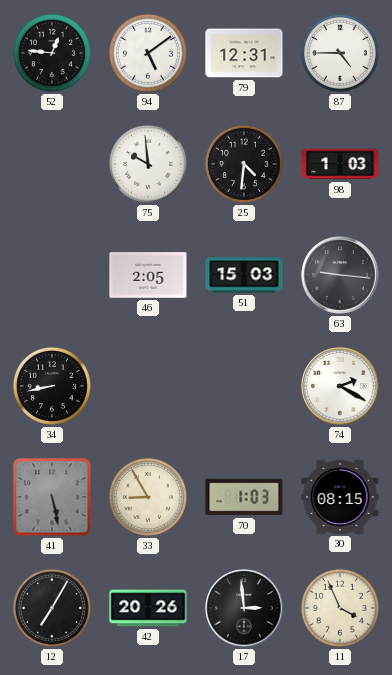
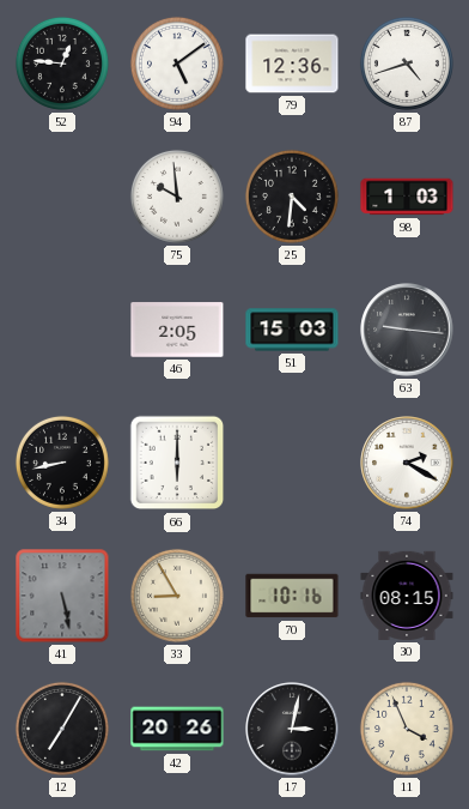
79: 12:31 -> 12:36
87: 4:45 -> 4:42
66: none -> 6:00
70: 1:03 -> 10:16
17: 2:59 -> 3:02
